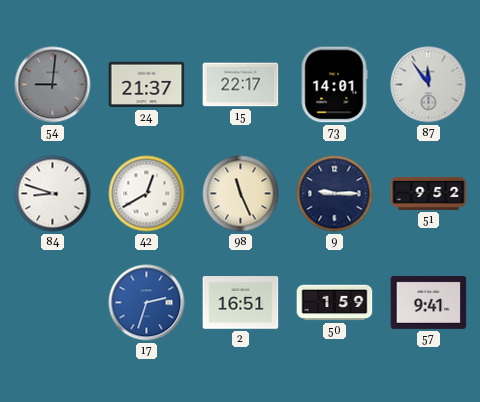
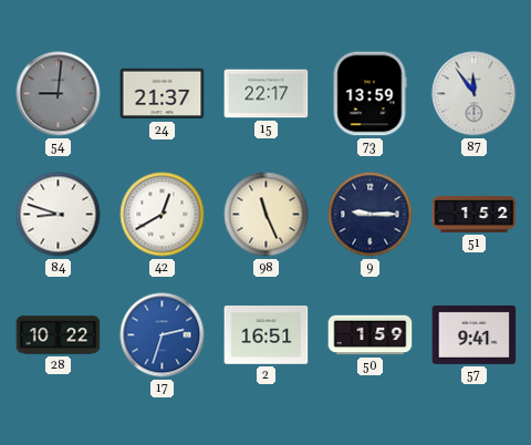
73: 14:01 -> 13:59
51: 9:52 -> 1:52
28: none -> 10:22
